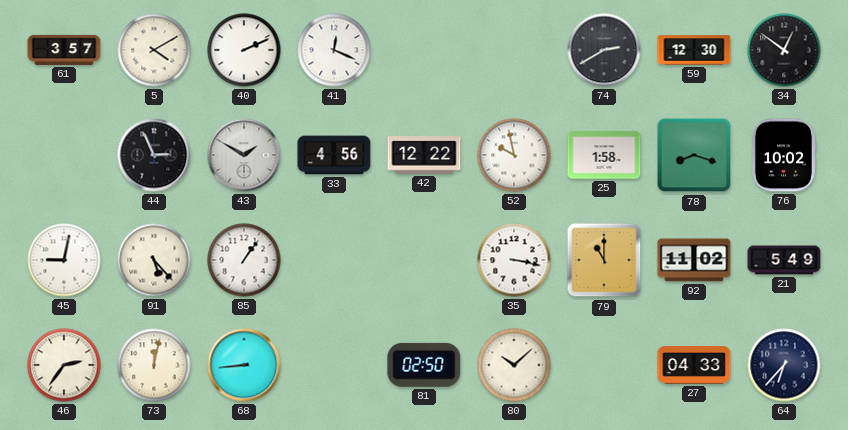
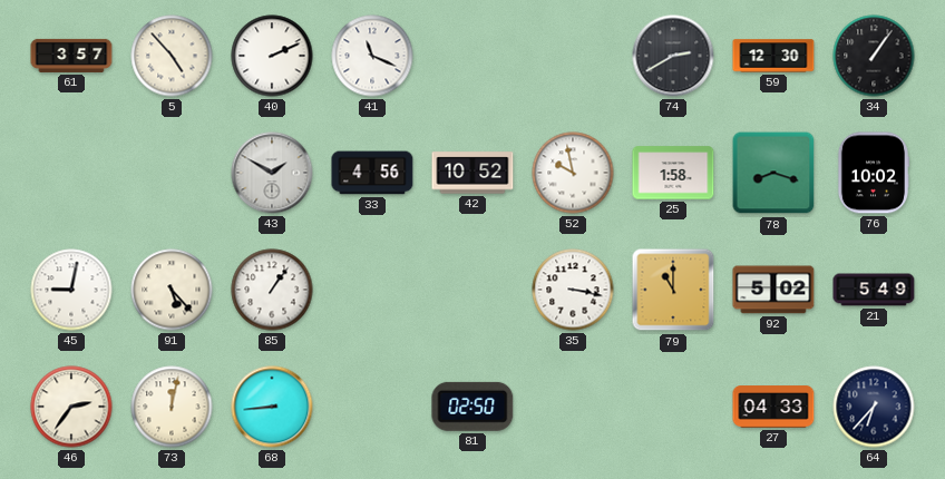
5: 4:10 -> 4:53
41: 12:19 -> 11:19
34: 12:51 -> 1:06
44: 2:56 -> none
42: 12:22 -> 10:52
92: 11:02 -> 5:02
80: 10:08 -> none
